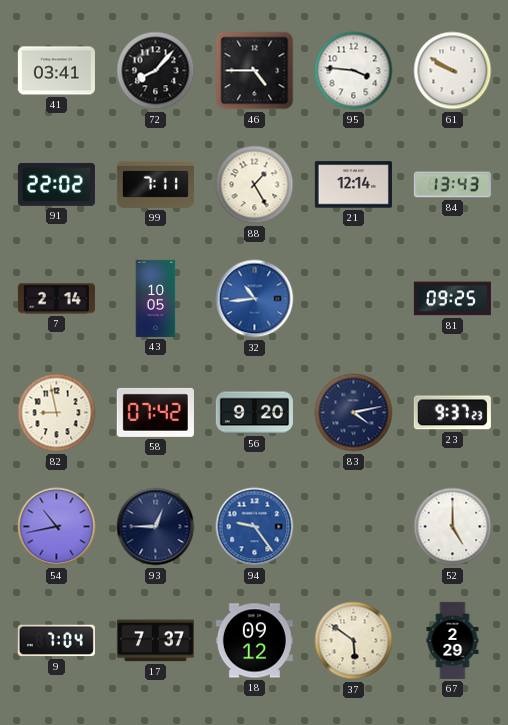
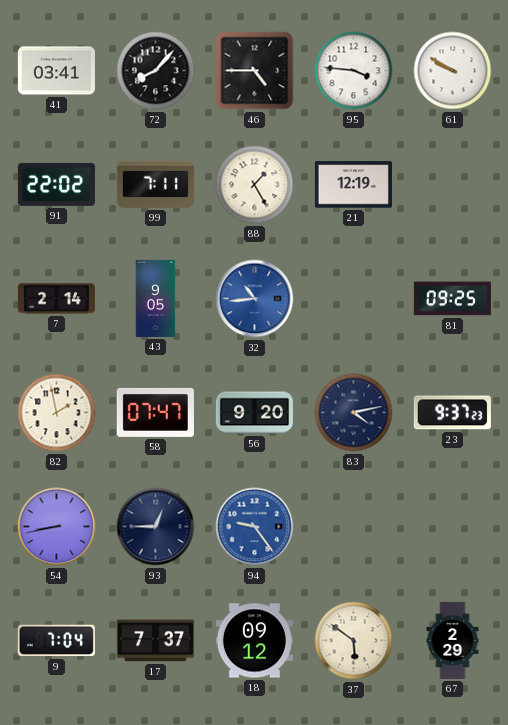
21: 12:14 -> 12:19
84: 13:43 -> none
43: 10:05 -> 9:05
82: 8:58 -> 1:58
58: 07:42 -> 07:47
54: 10:43 -> 8:43
52: 5:00 -> none
